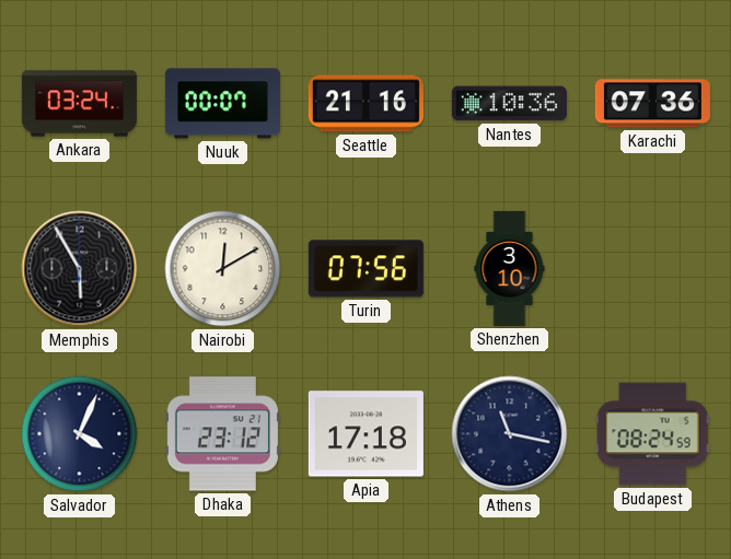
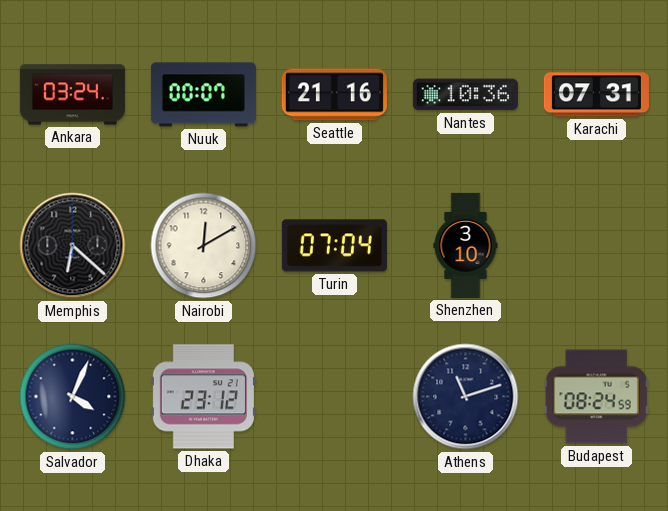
Karachi: 07:36 -> 07:31
Memphis: 5:55 -> 6:22
Turin: 07:56 -> 07:04
Apia: 17:18 -> none
Athens: 11:17 -> 11:12
